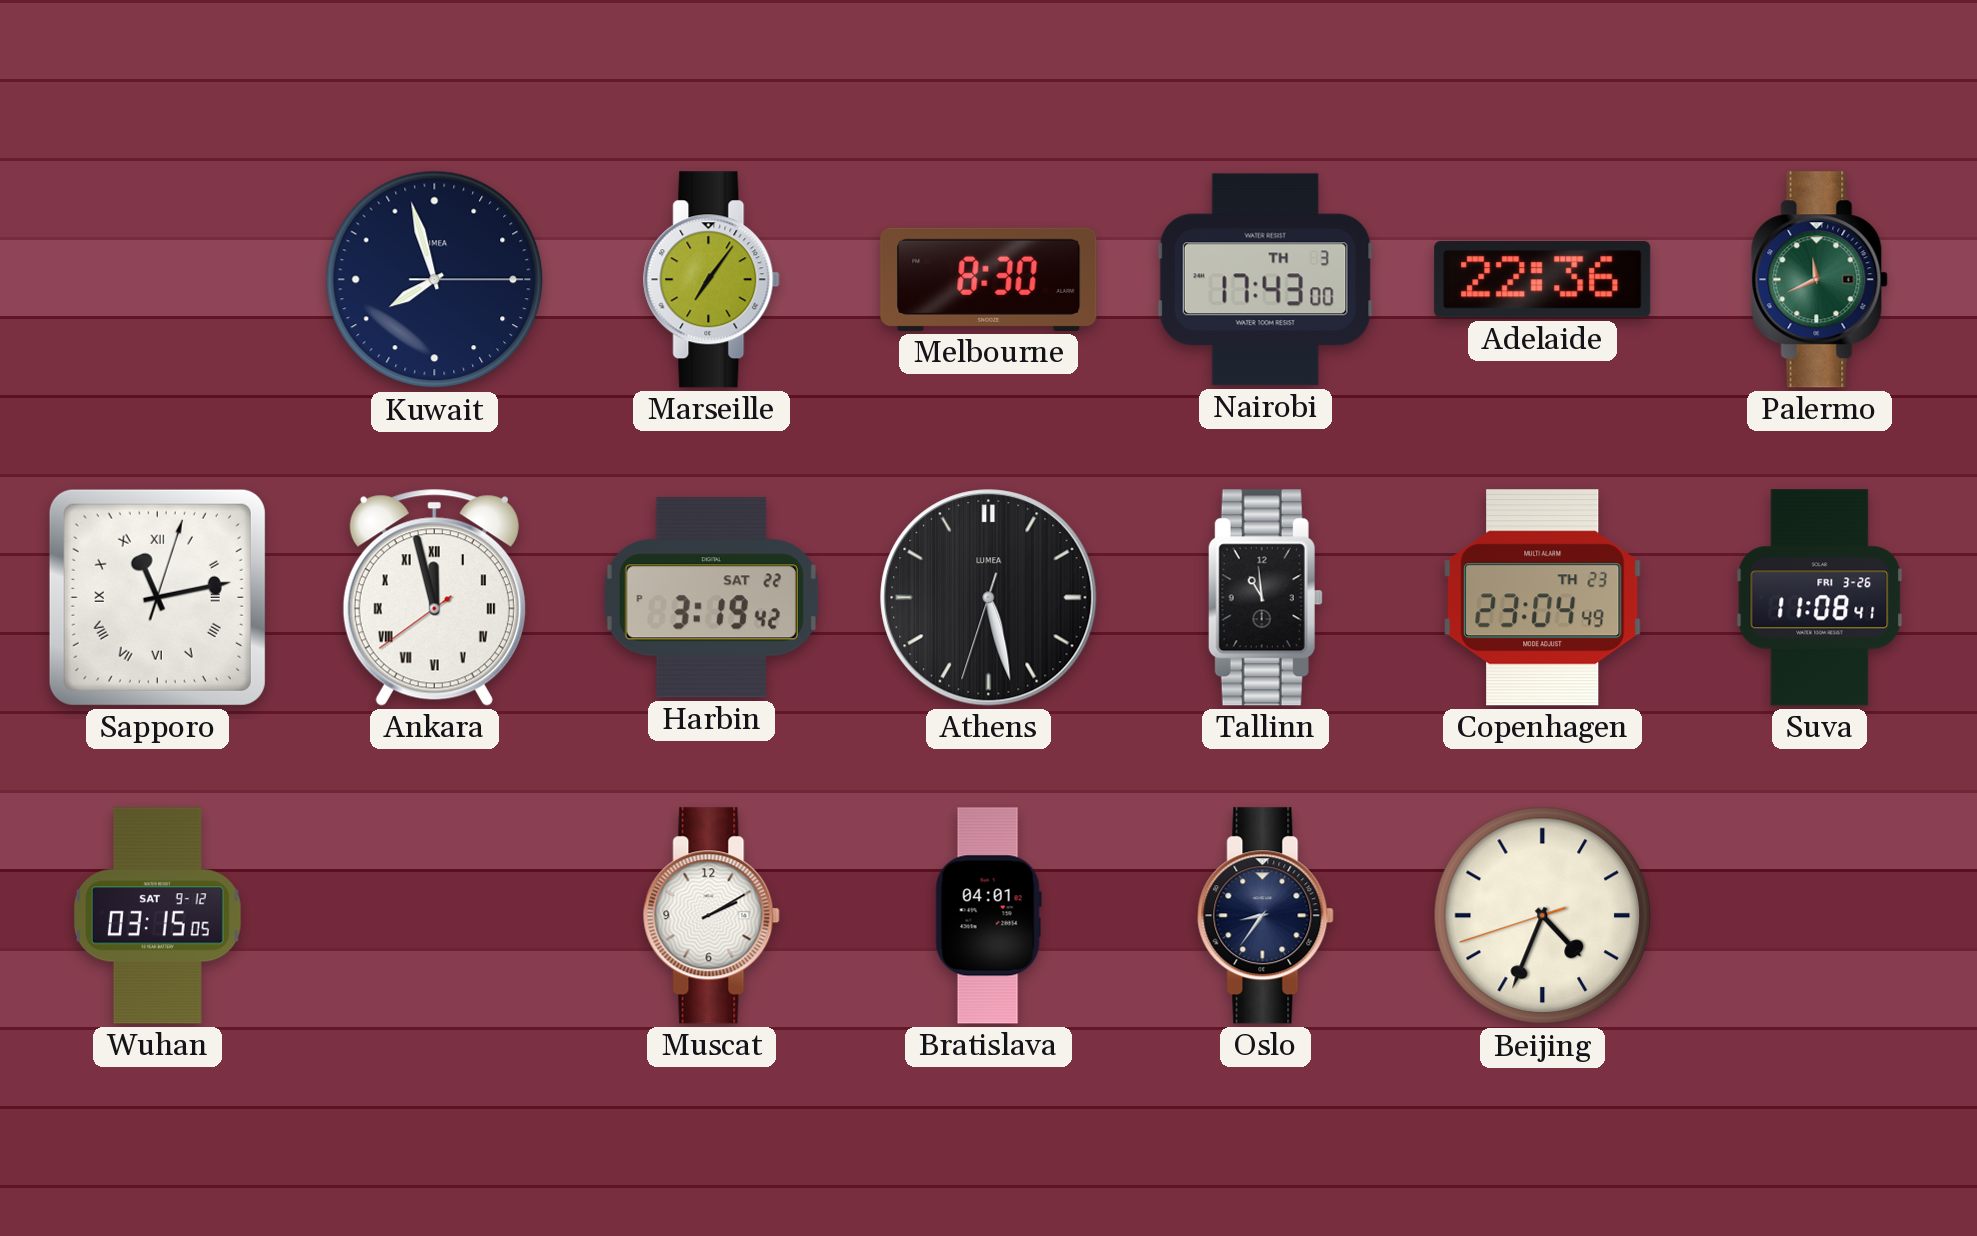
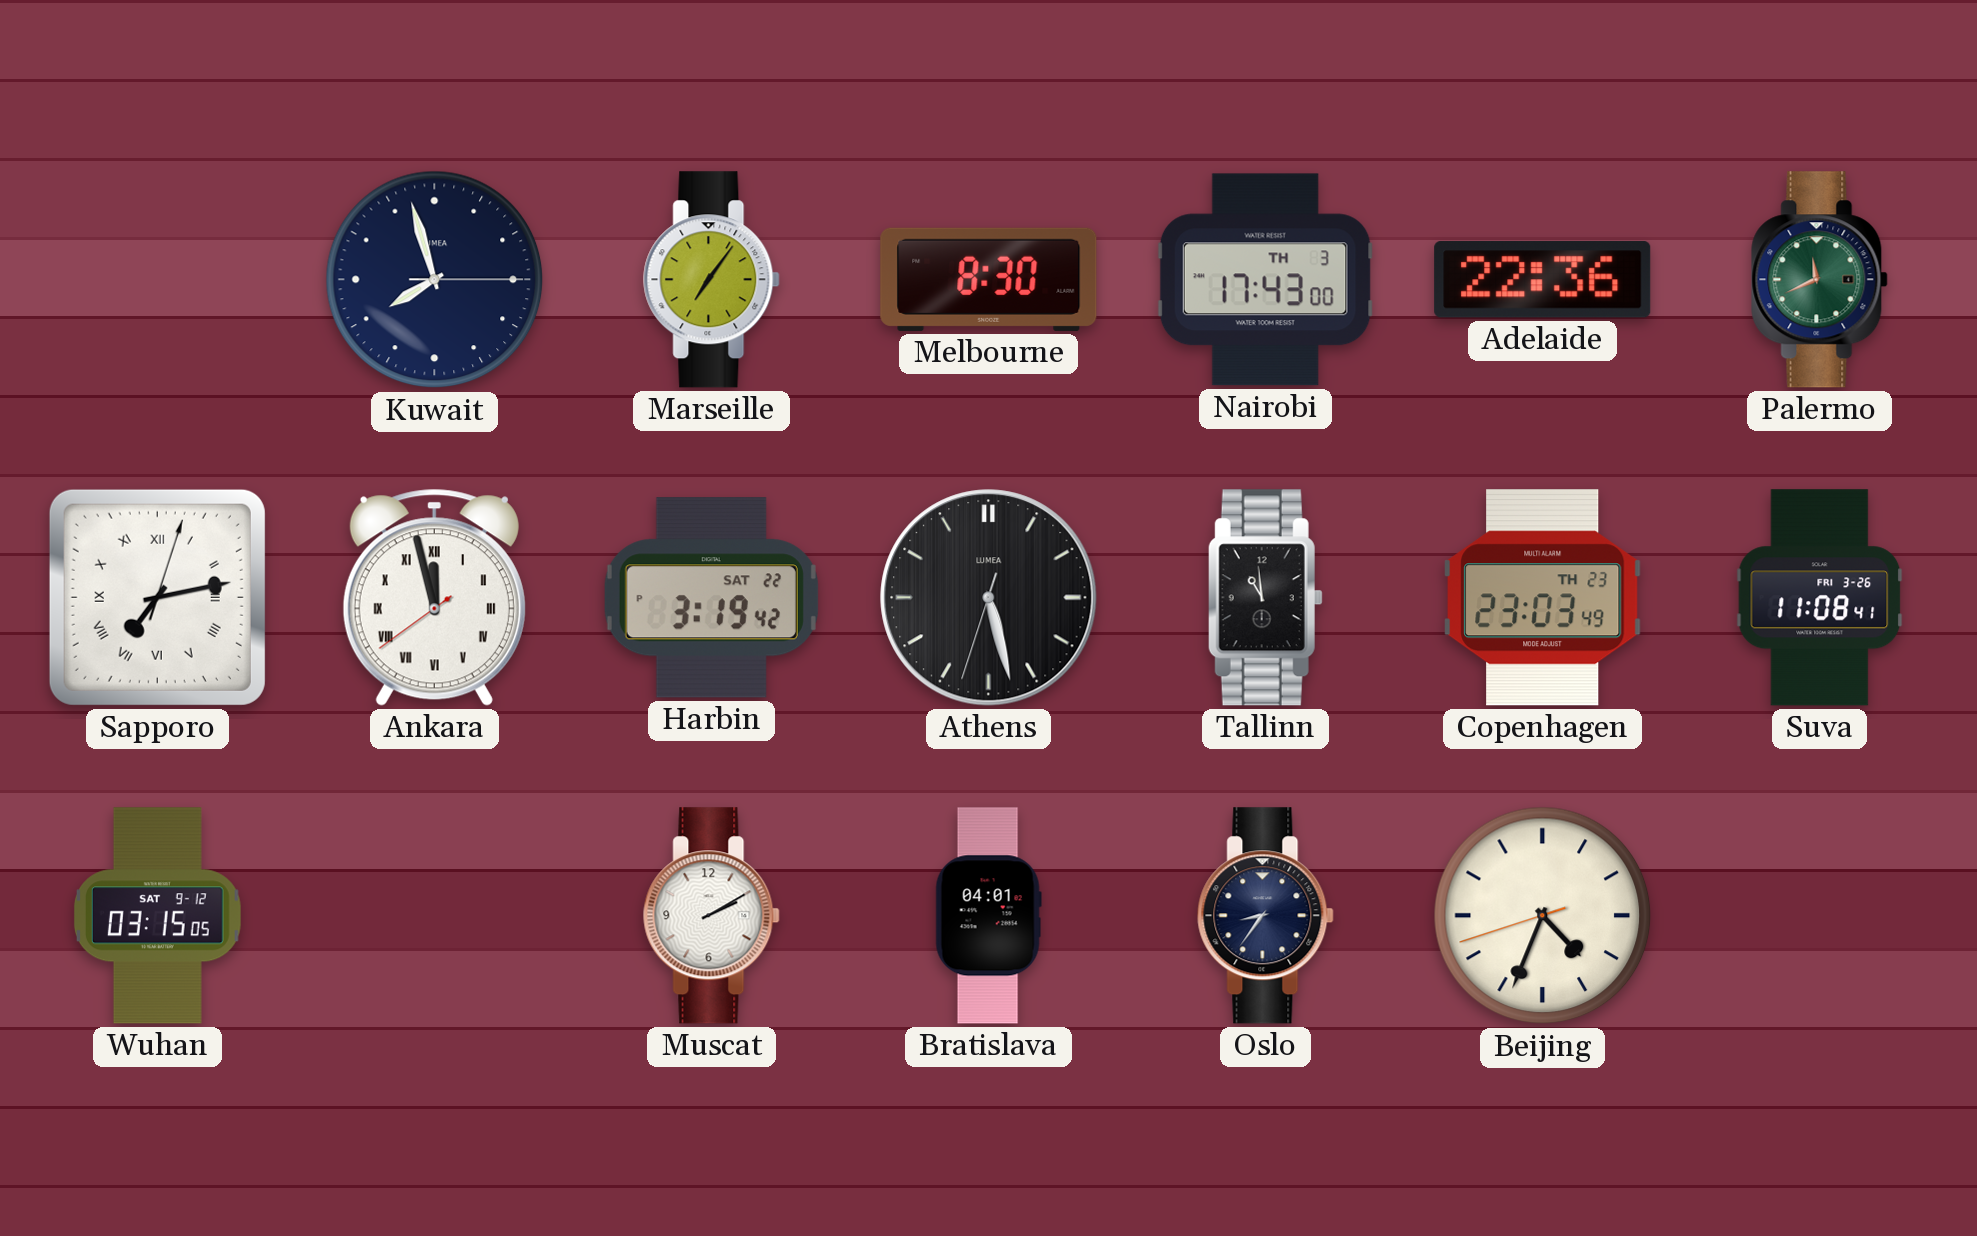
Sapporo: 11:13 -> 7:13
Copenhagen: 23:04 -> 23:03
